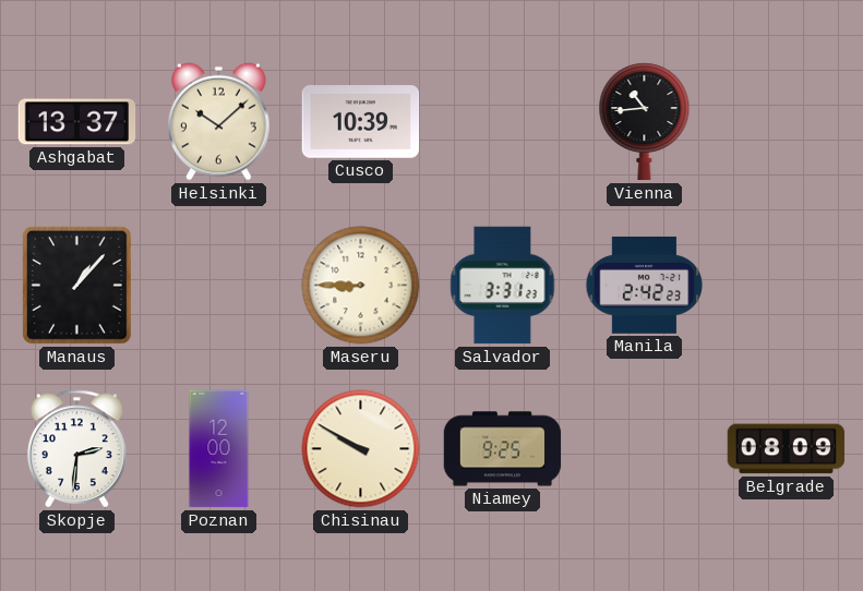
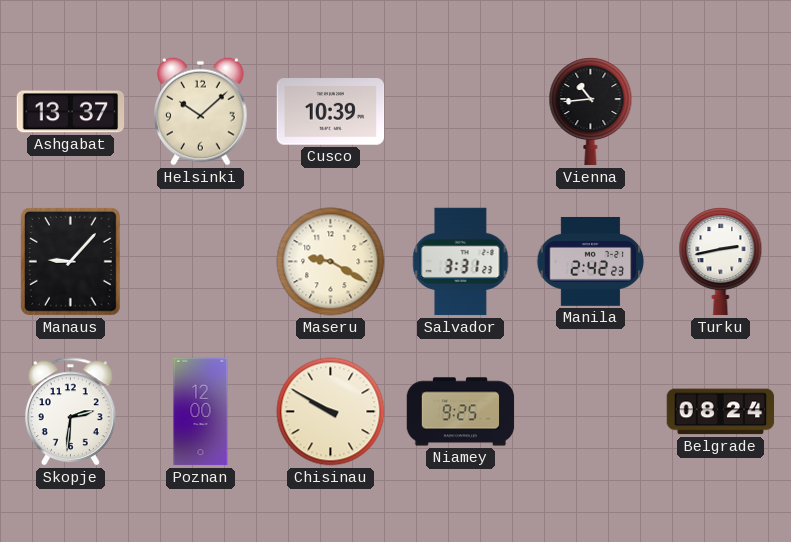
Manaus: 1:07 -> 9:07
Maseru: 8:45 -> 9:20
Turku: none -> 2:43
Belgrade: 08:09 -> 08:24
